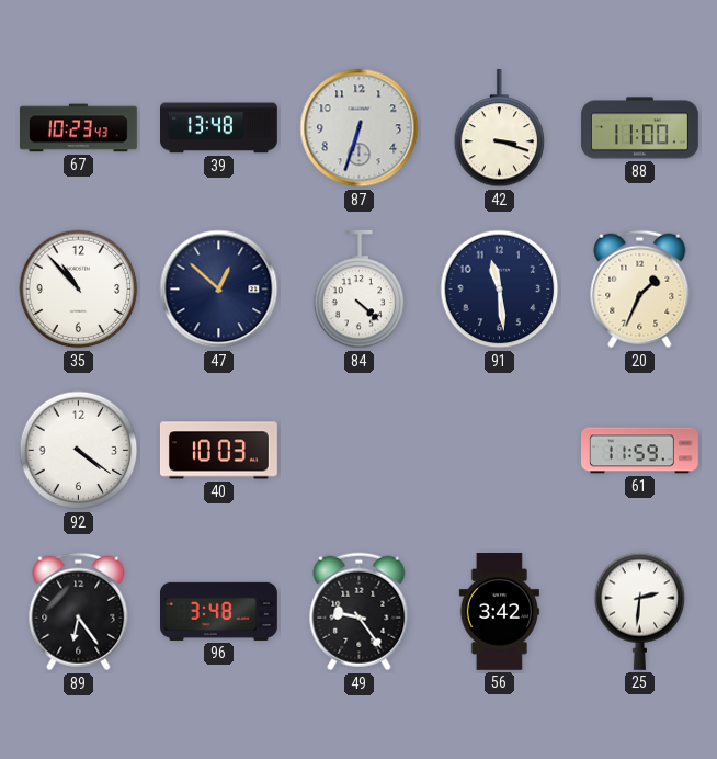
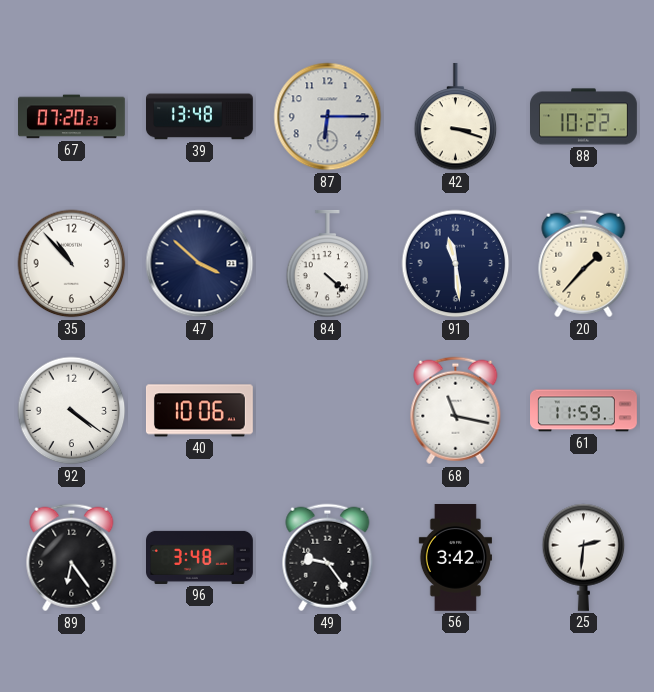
67: 10:23 -> 07:20
87: 6:33 -> 6:15
88: 11:00 -> 10:22
47: 12:52 -> 3:52
20: 1:34 -> 1:37
40: 10:03 -> 10:06
68: none -> 11:17
